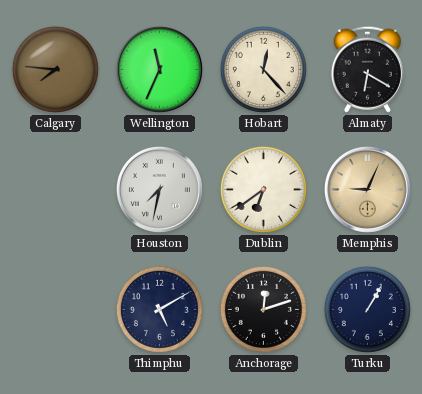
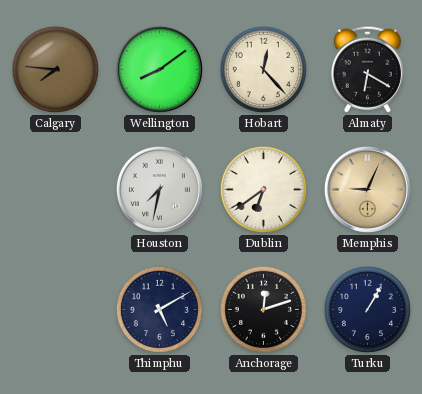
Wellington: 11:34 -> 8:09
